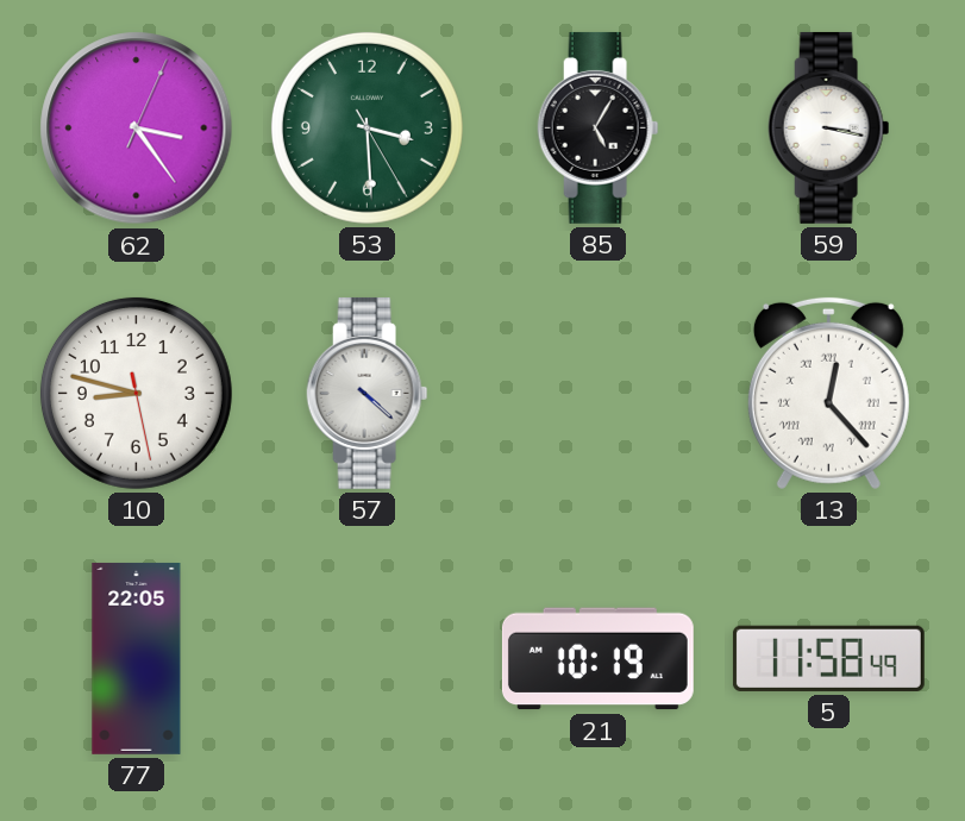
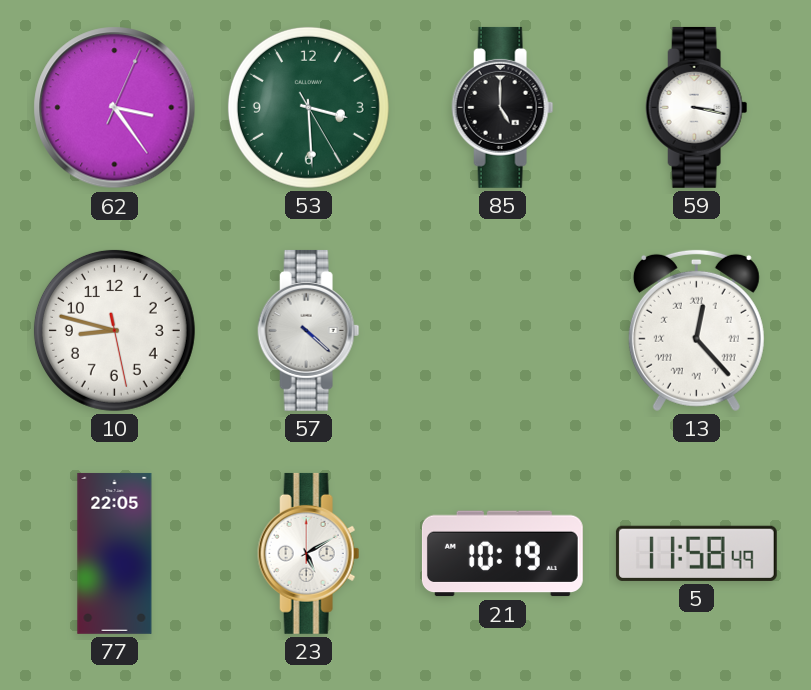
85: 5:05 -> 5:00
23: none -> 5:10
